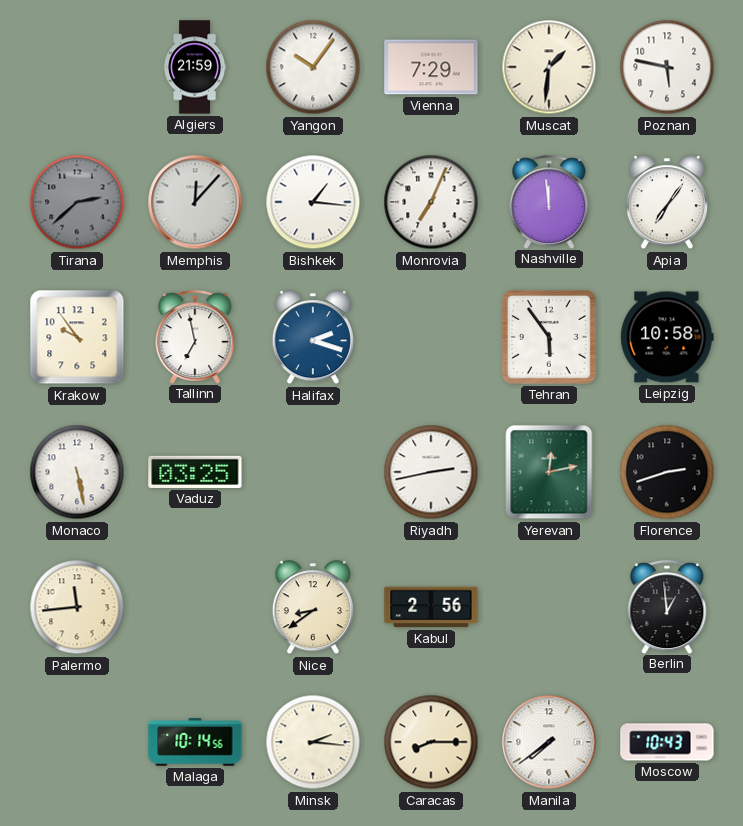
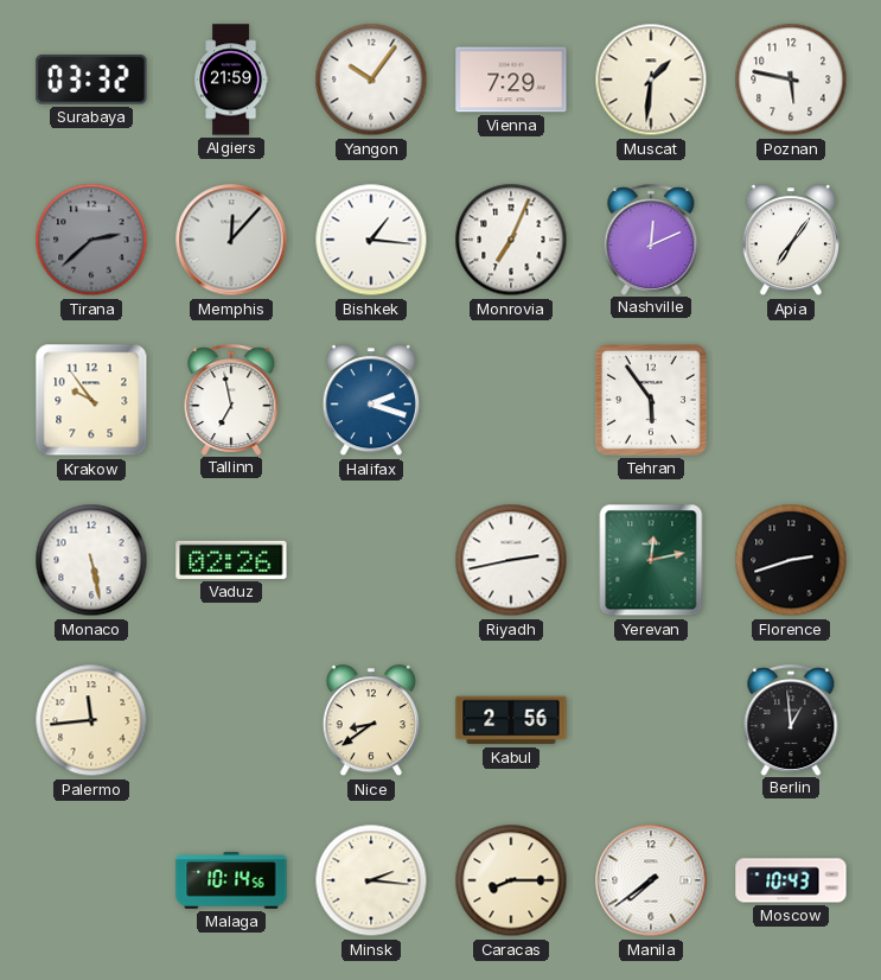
Surabaya: none -> 03:32
Nashville: 11:59 -> 12:11
Leipzig: 10:58 -> none
Vaduz: 03:25 -> 02:26
